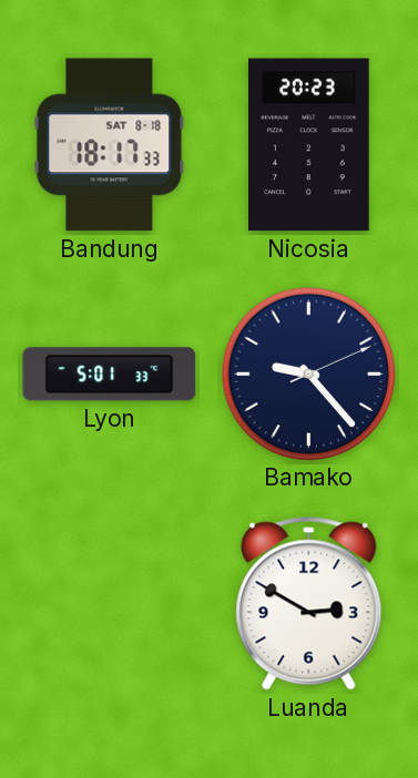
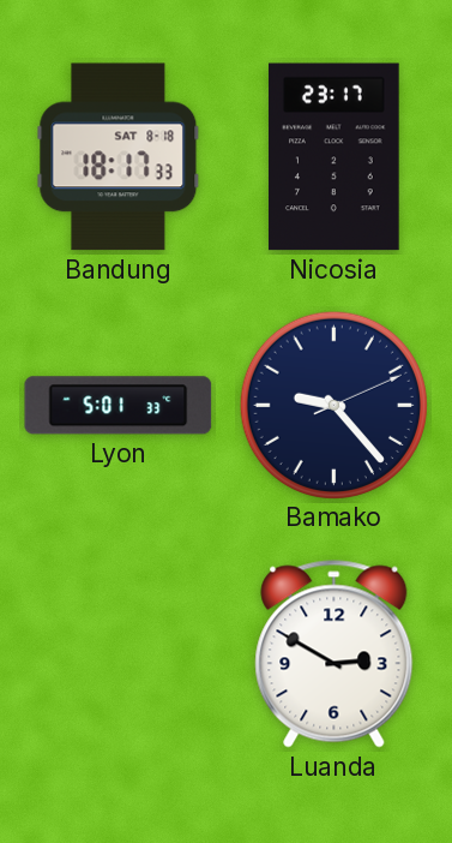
Nicosia: 20:23 -> 23:17
